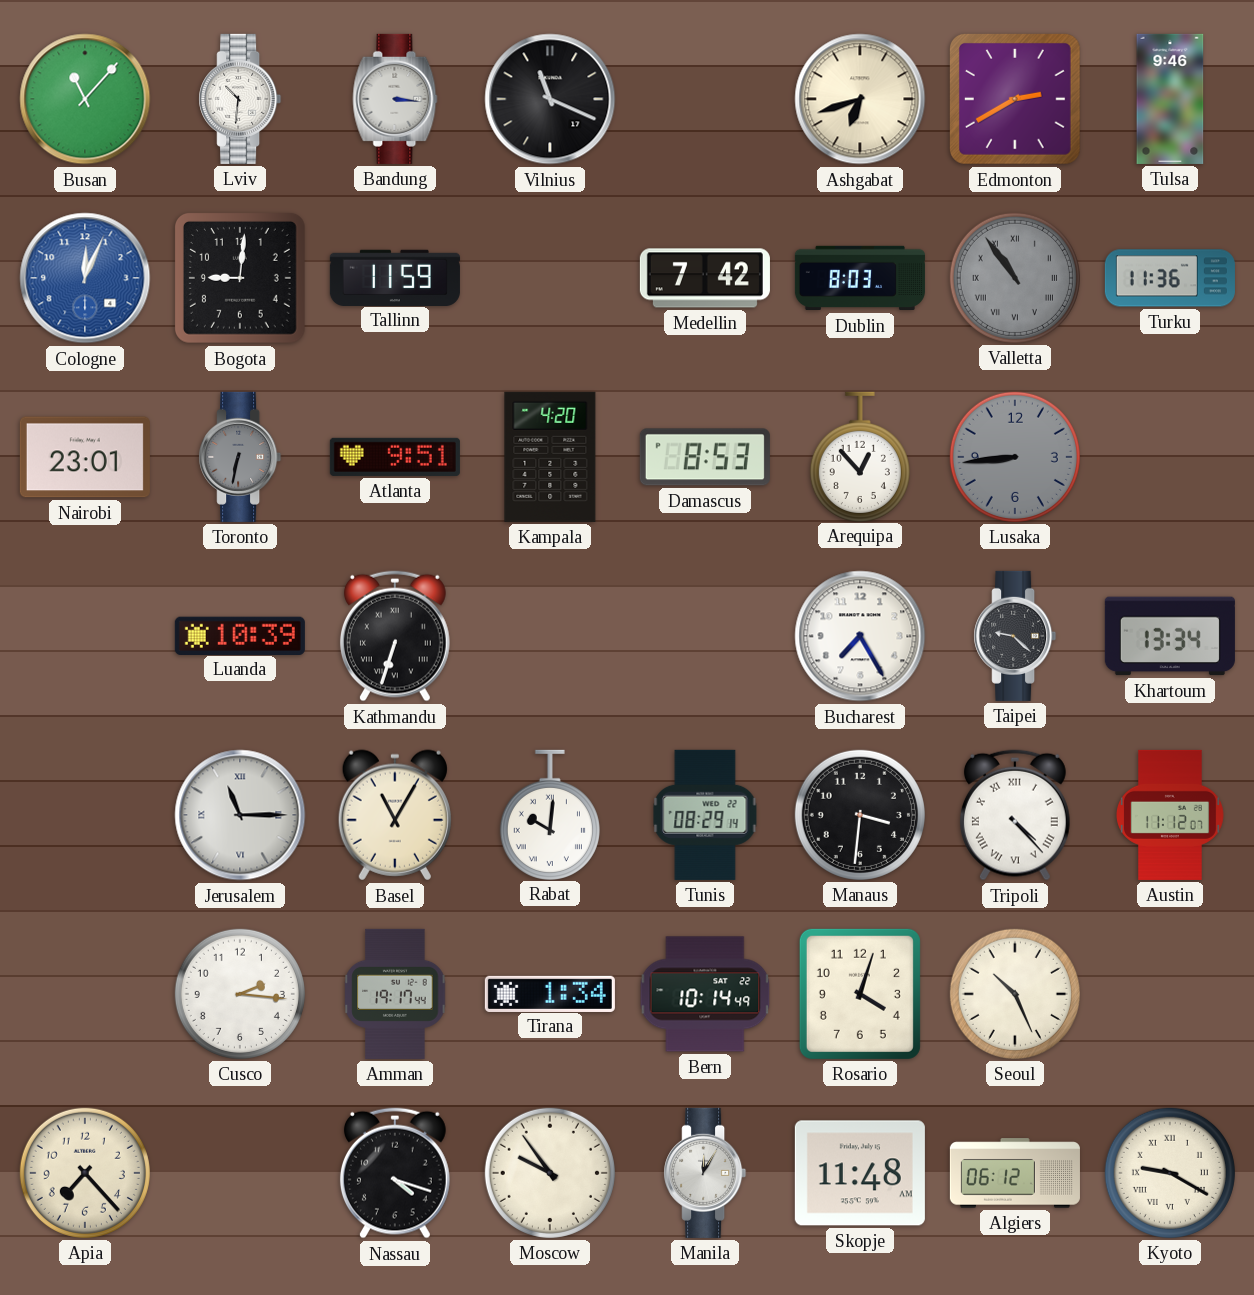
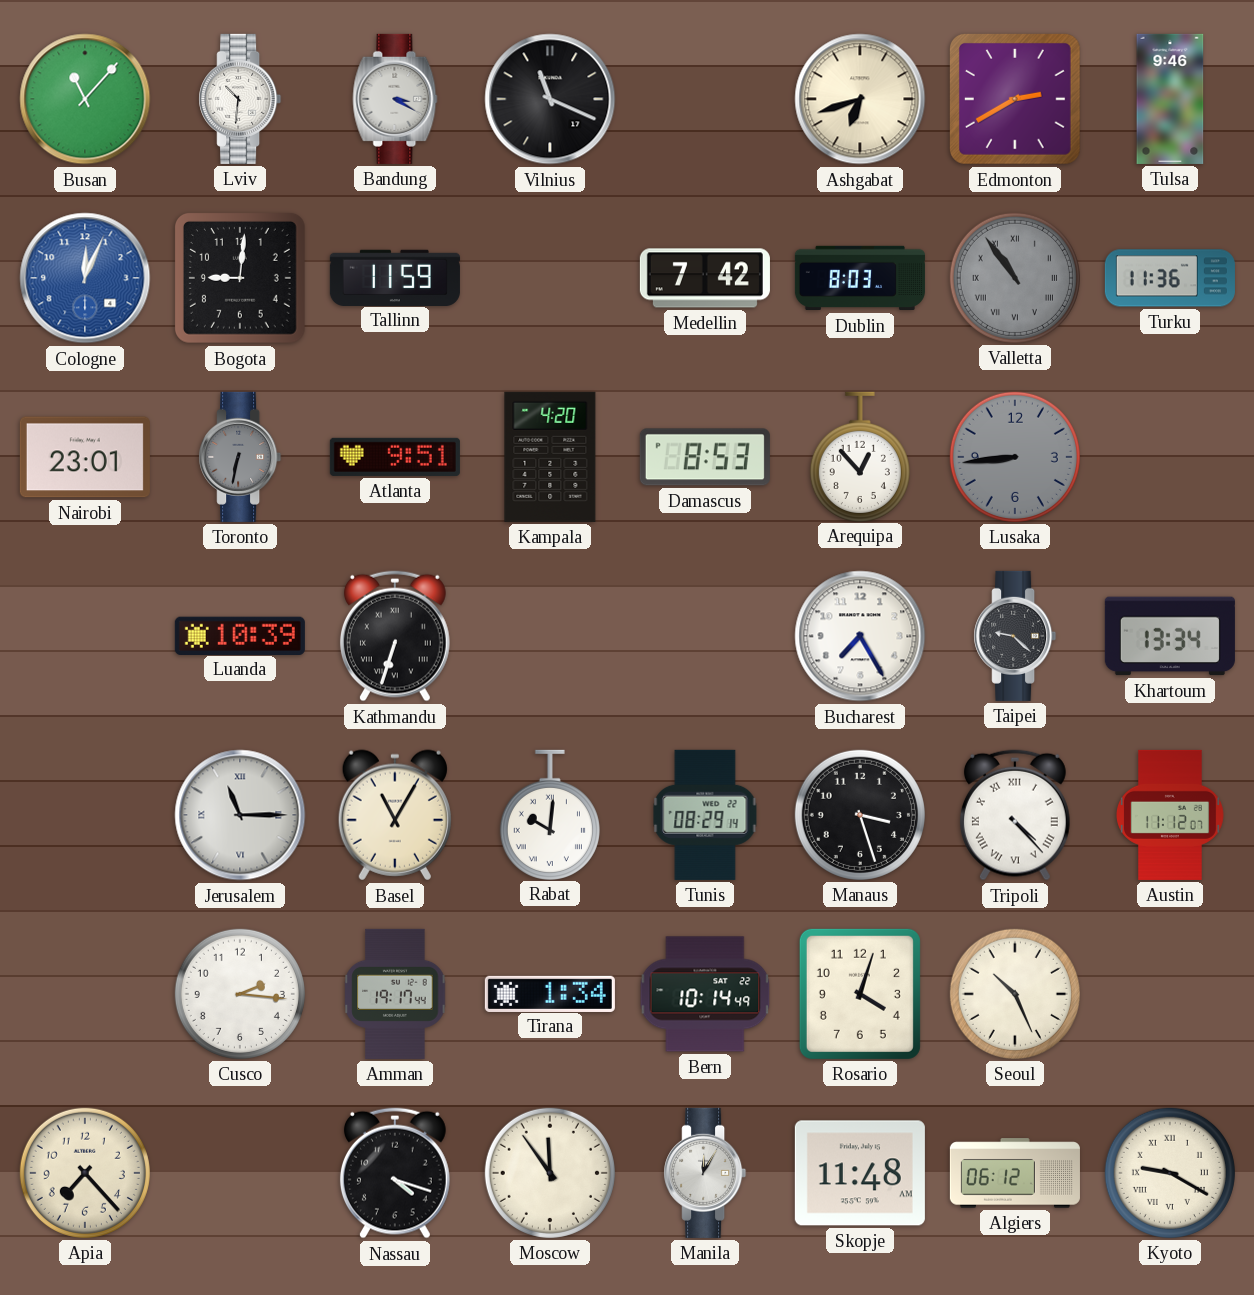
Bandung: 3:16 -> 3:20
Manaus: 3:31 -> 3:27
Moscow: 9:54 -> 11:54
